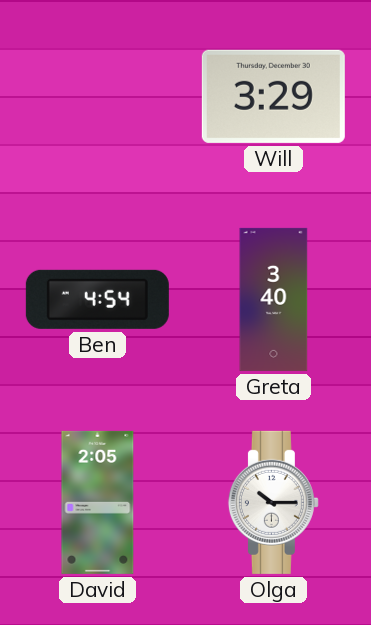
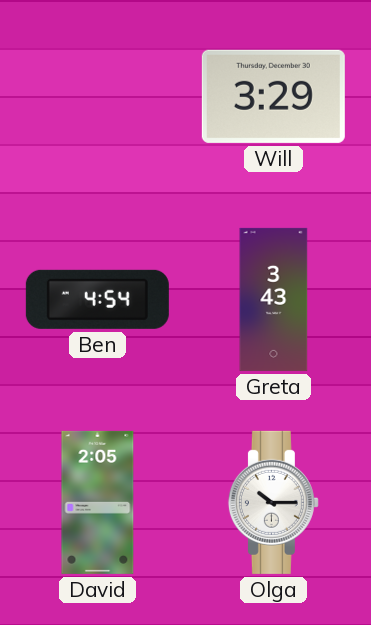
Greta: 3:40 -> 3:43
